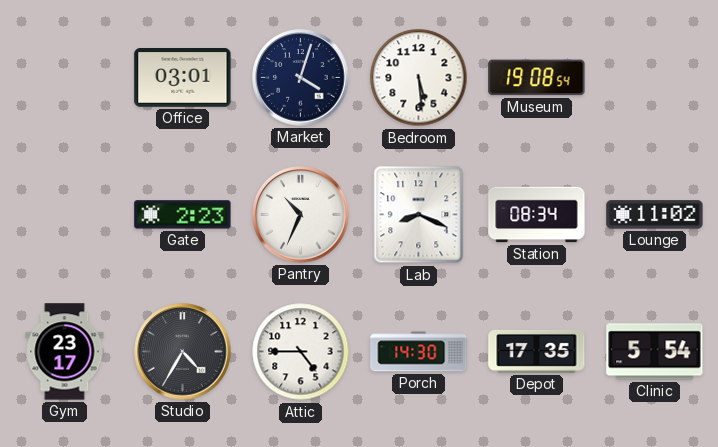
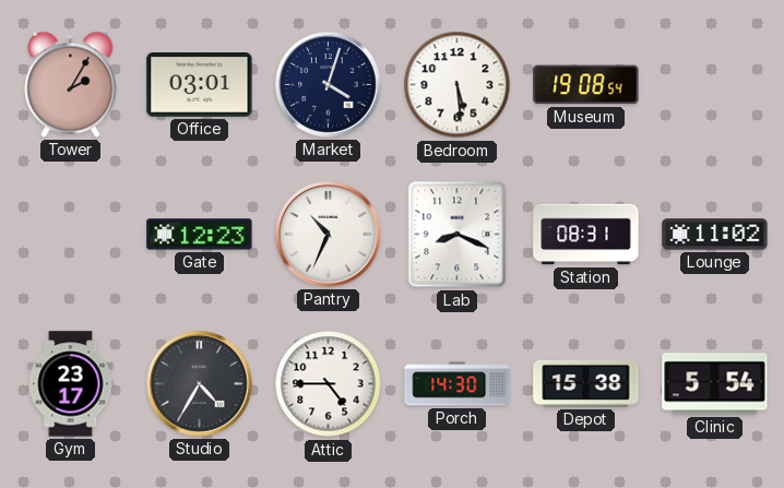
Tower: none -> 2:05
Gate: 2:23 -> 12:23
Station: 08:34 -> 08:31
Depot: 17:35 -> 15:38
